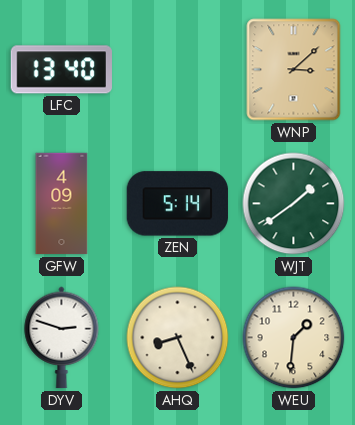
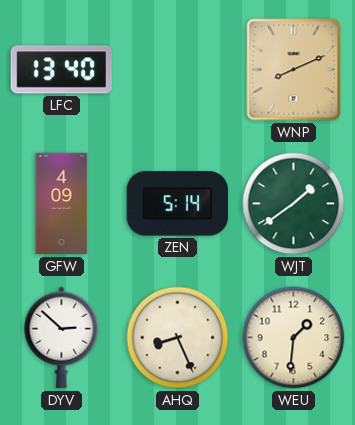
WNP: 3:08 -> 8:11
DYV: 2:48 -> 2:52
